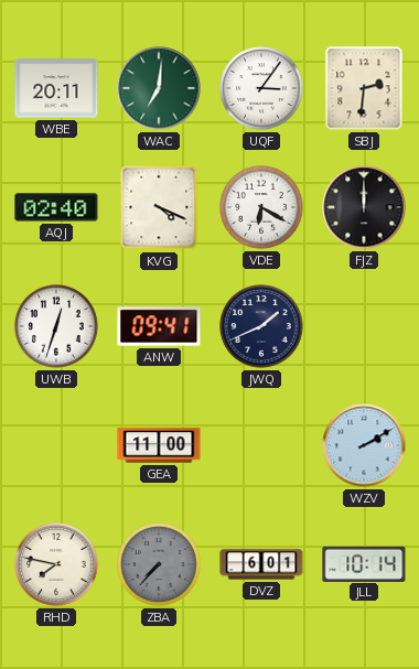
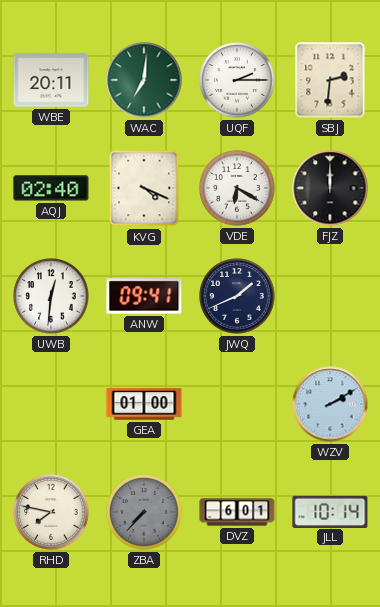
UQF: 3:06 -> 2:15
UWB: 12:33 -> 12:31
GEA: 11:00 -> 01:00
